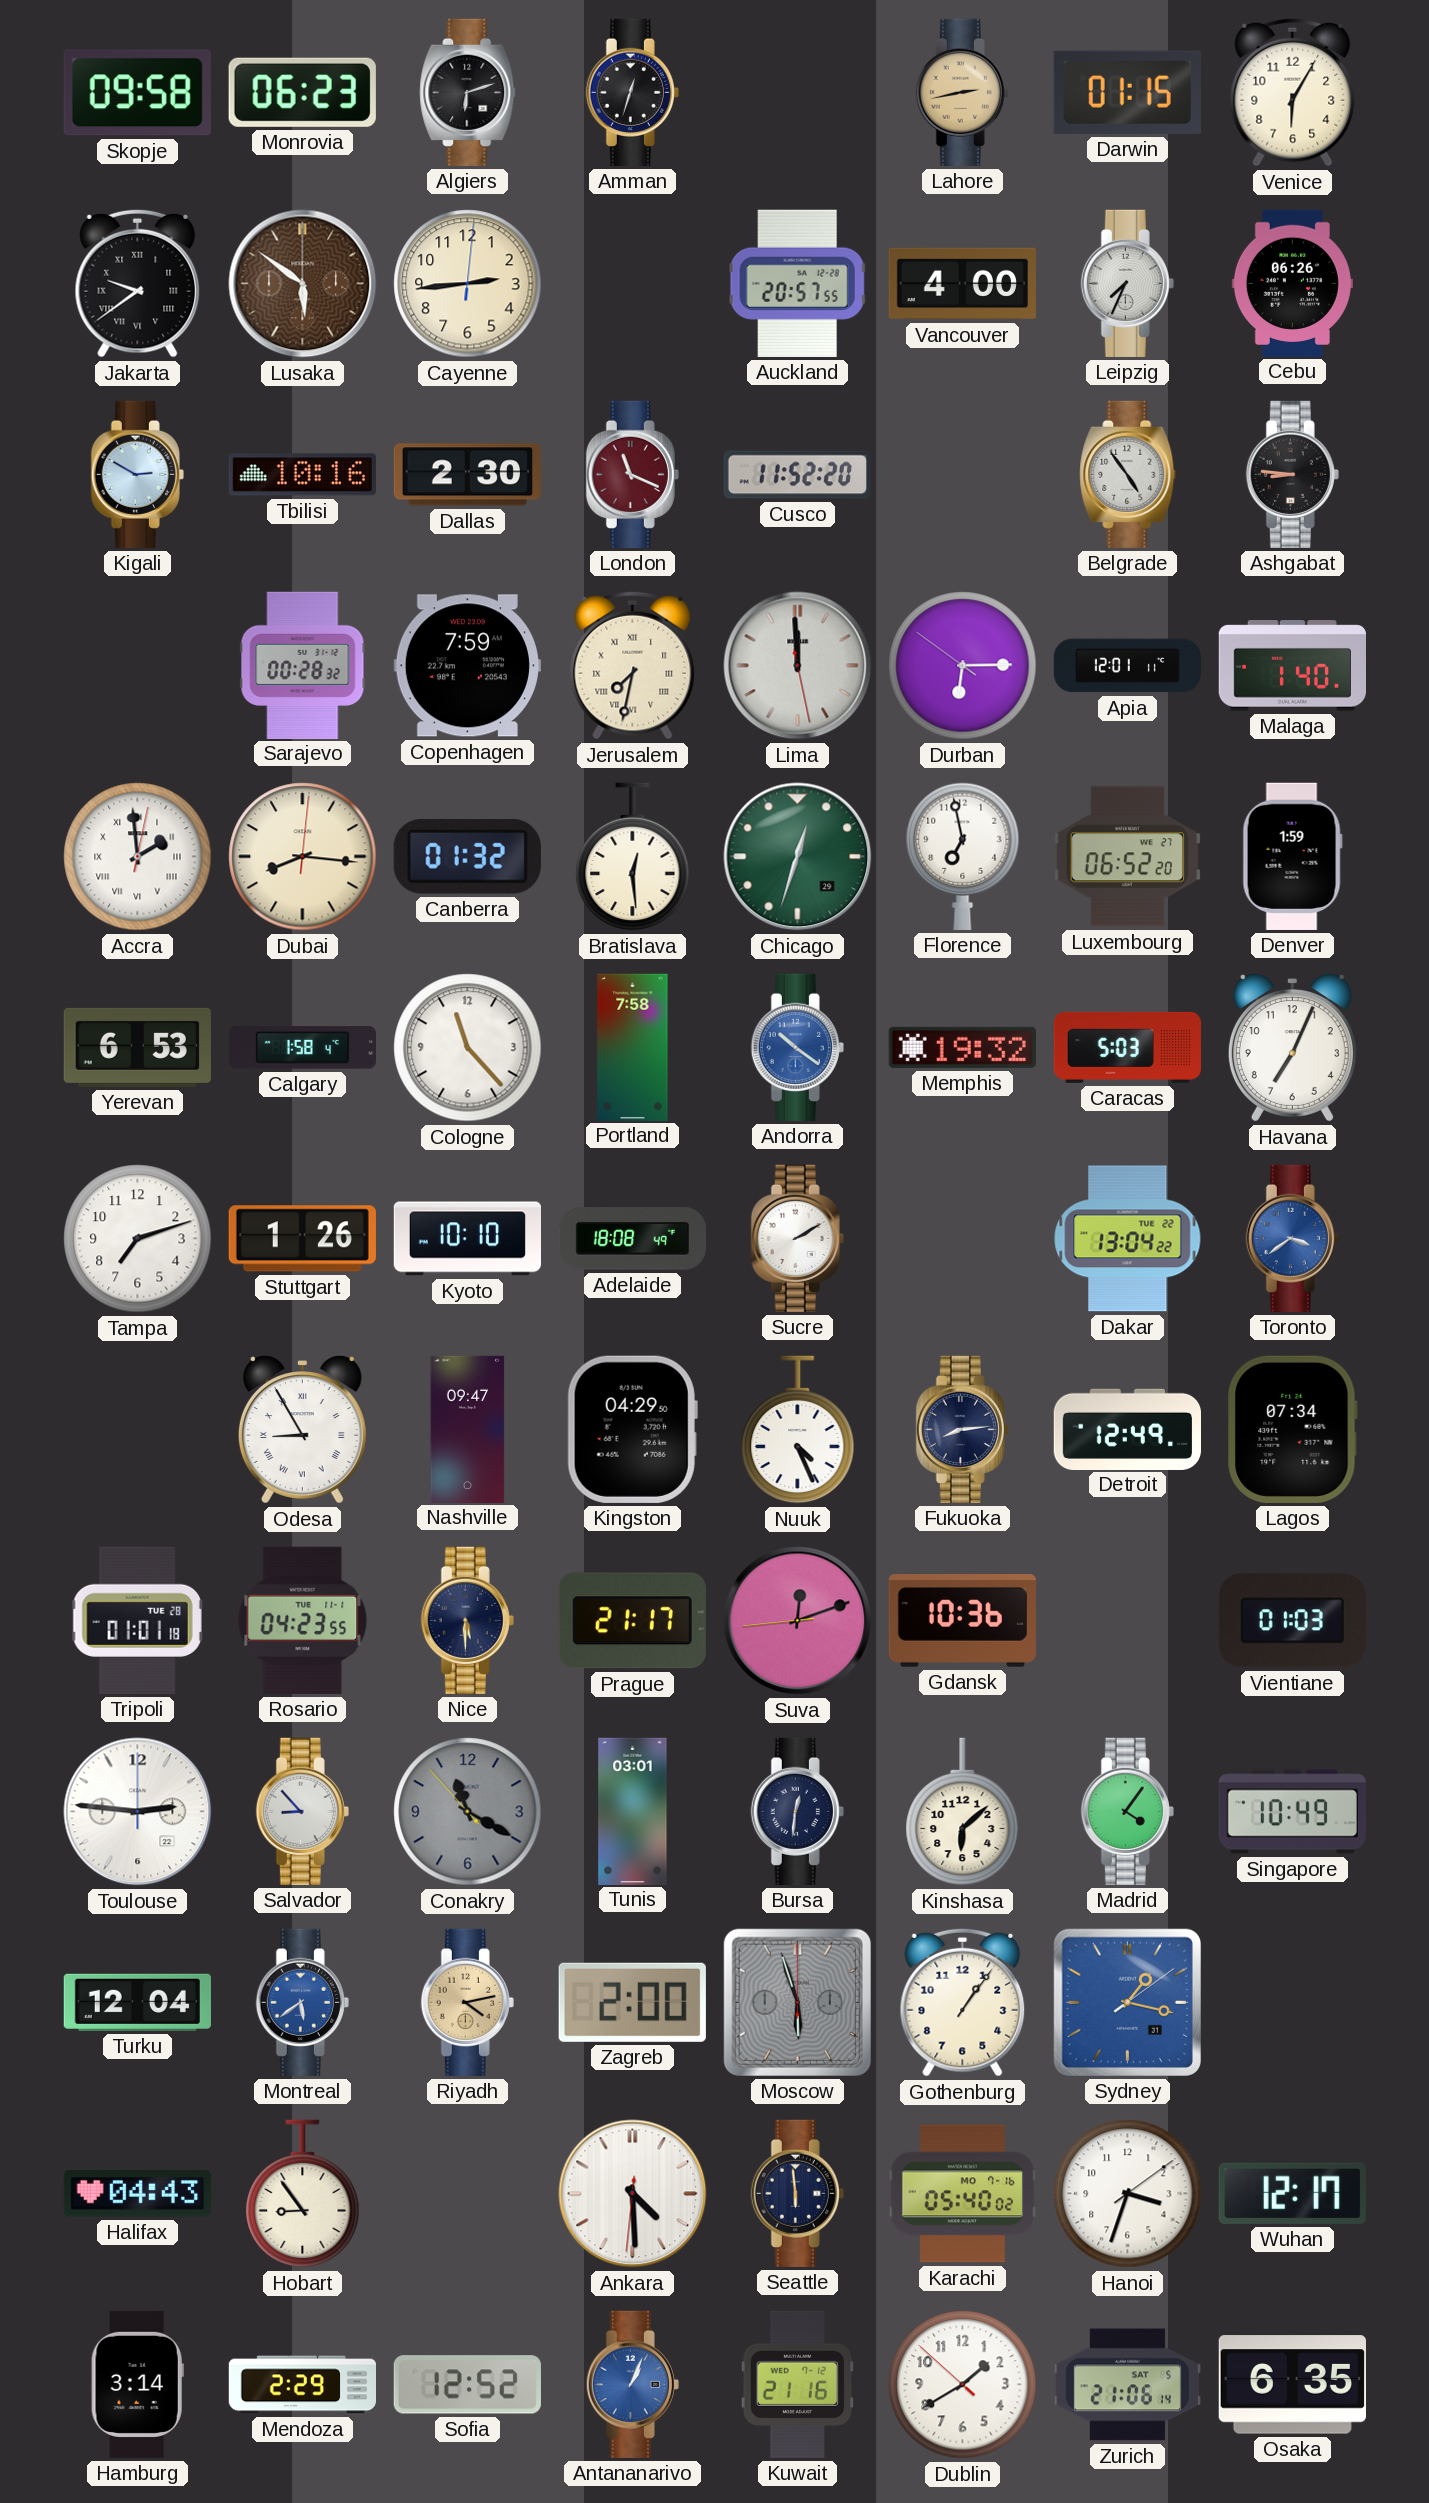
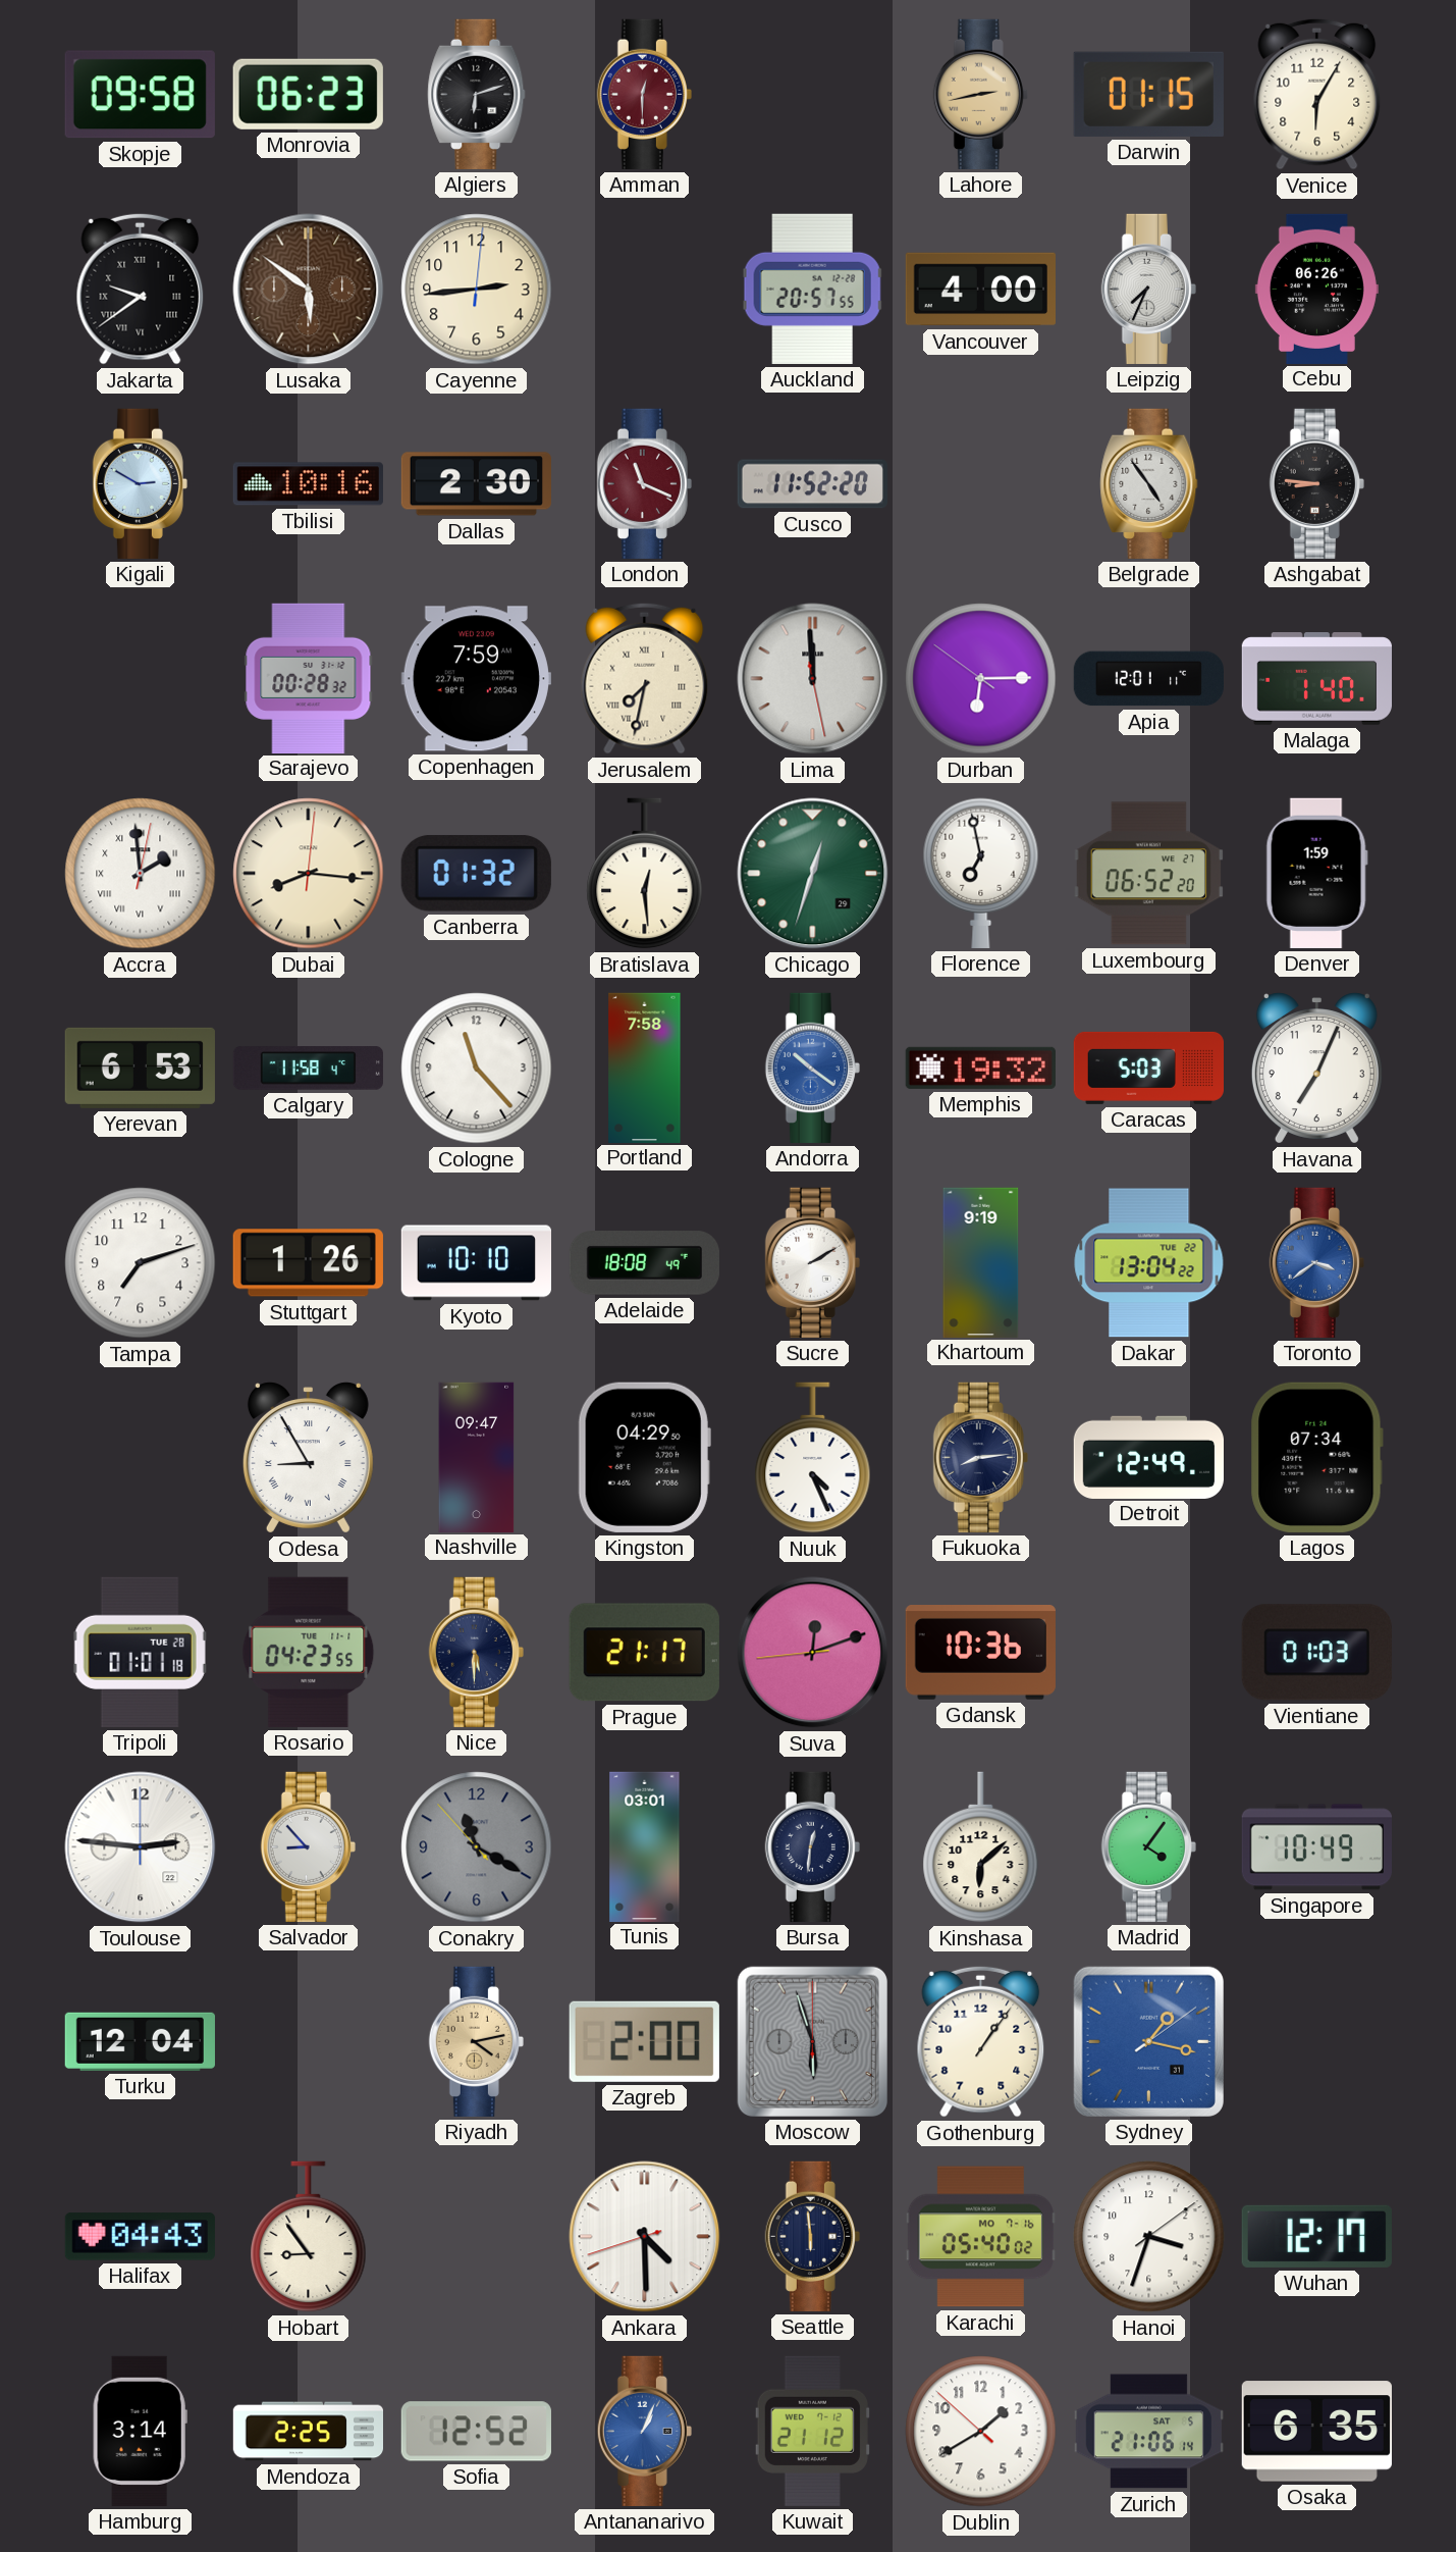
Amman: 12:33 -> 12:30
Amman dial: black -> burgundy
Calgary: 1:58 -> 11:58
Khartoum: none -> 9:19
Montreal: 5:39 -> none
Ankara: 4:29:31 -> 4:29:42
Mendoza: 2:29 -> 2:25
Kuwait: 21:16 -> 21:12
